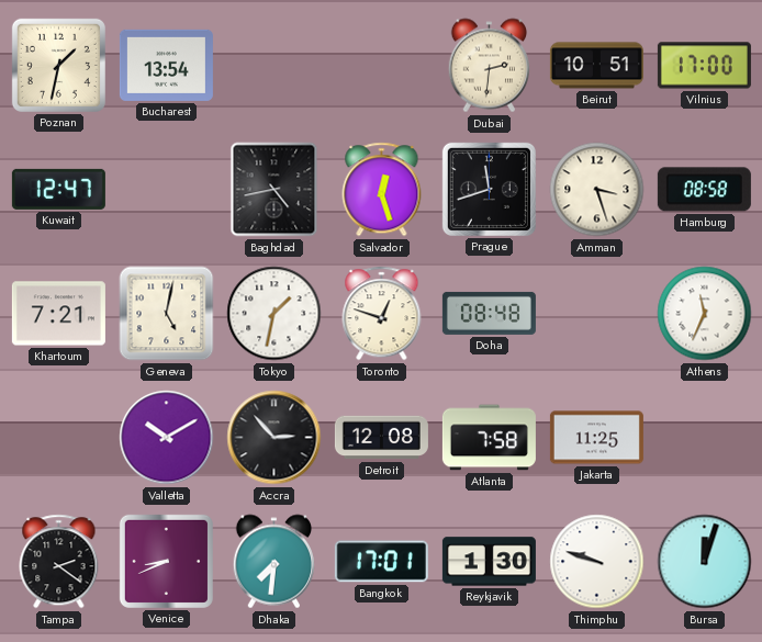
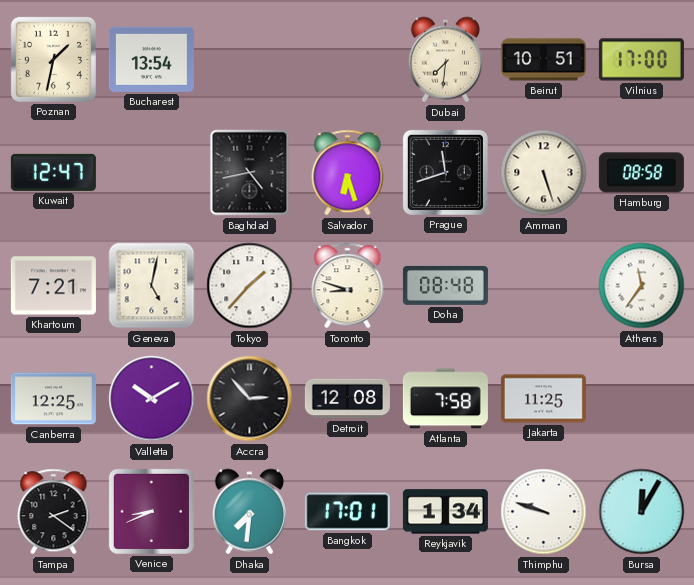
Dubai: 2:31 -> 7:31
Salvador: 12:27 -> 6:27
Amman: 3:27 -> 5:27
Tokyo: 1:32 -> 1:37
Toronto: 12:48 -> 8:48
Athens: 11:34 -> 11:36
Canberra: none -> 12:25
Reykjavik: 1:30 -> 1:34
Bursa: 12:03 -> 12:05
